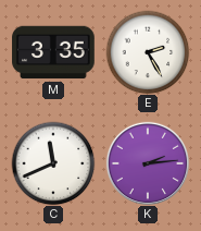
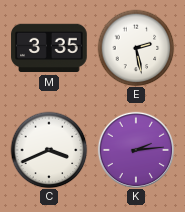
E: 2:25 -> 2:28
C: 11:41 -> 3:41
